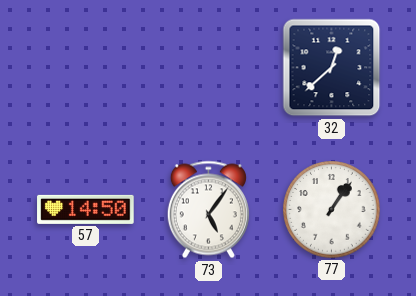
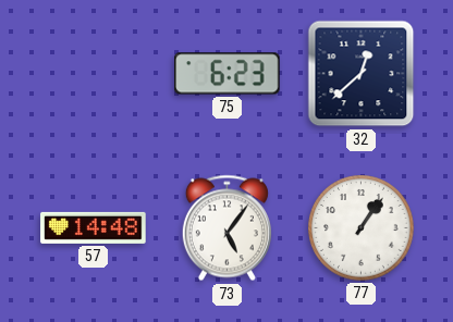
75: none -> 6:23
57: 14:50 -> 14:48
